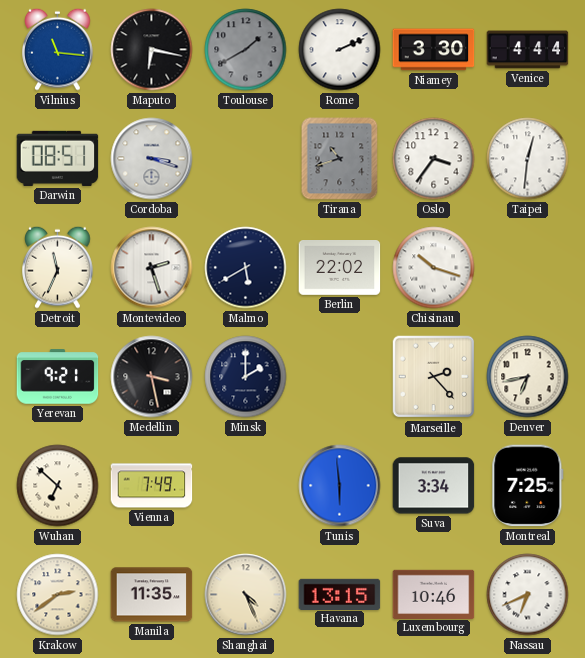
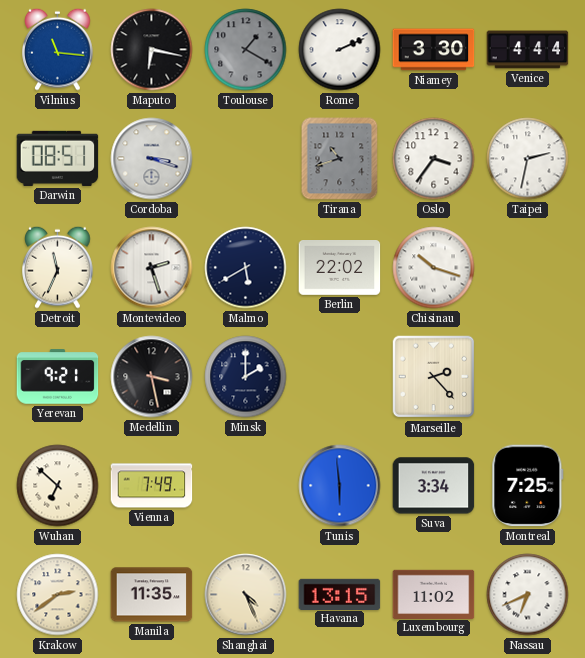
Toulouse: 1:40 -> 1:20
Taipei: 12:31 -> 2:32
Denver: 6:43 -> none
Luxembourg: 10:46 -> 11:02
